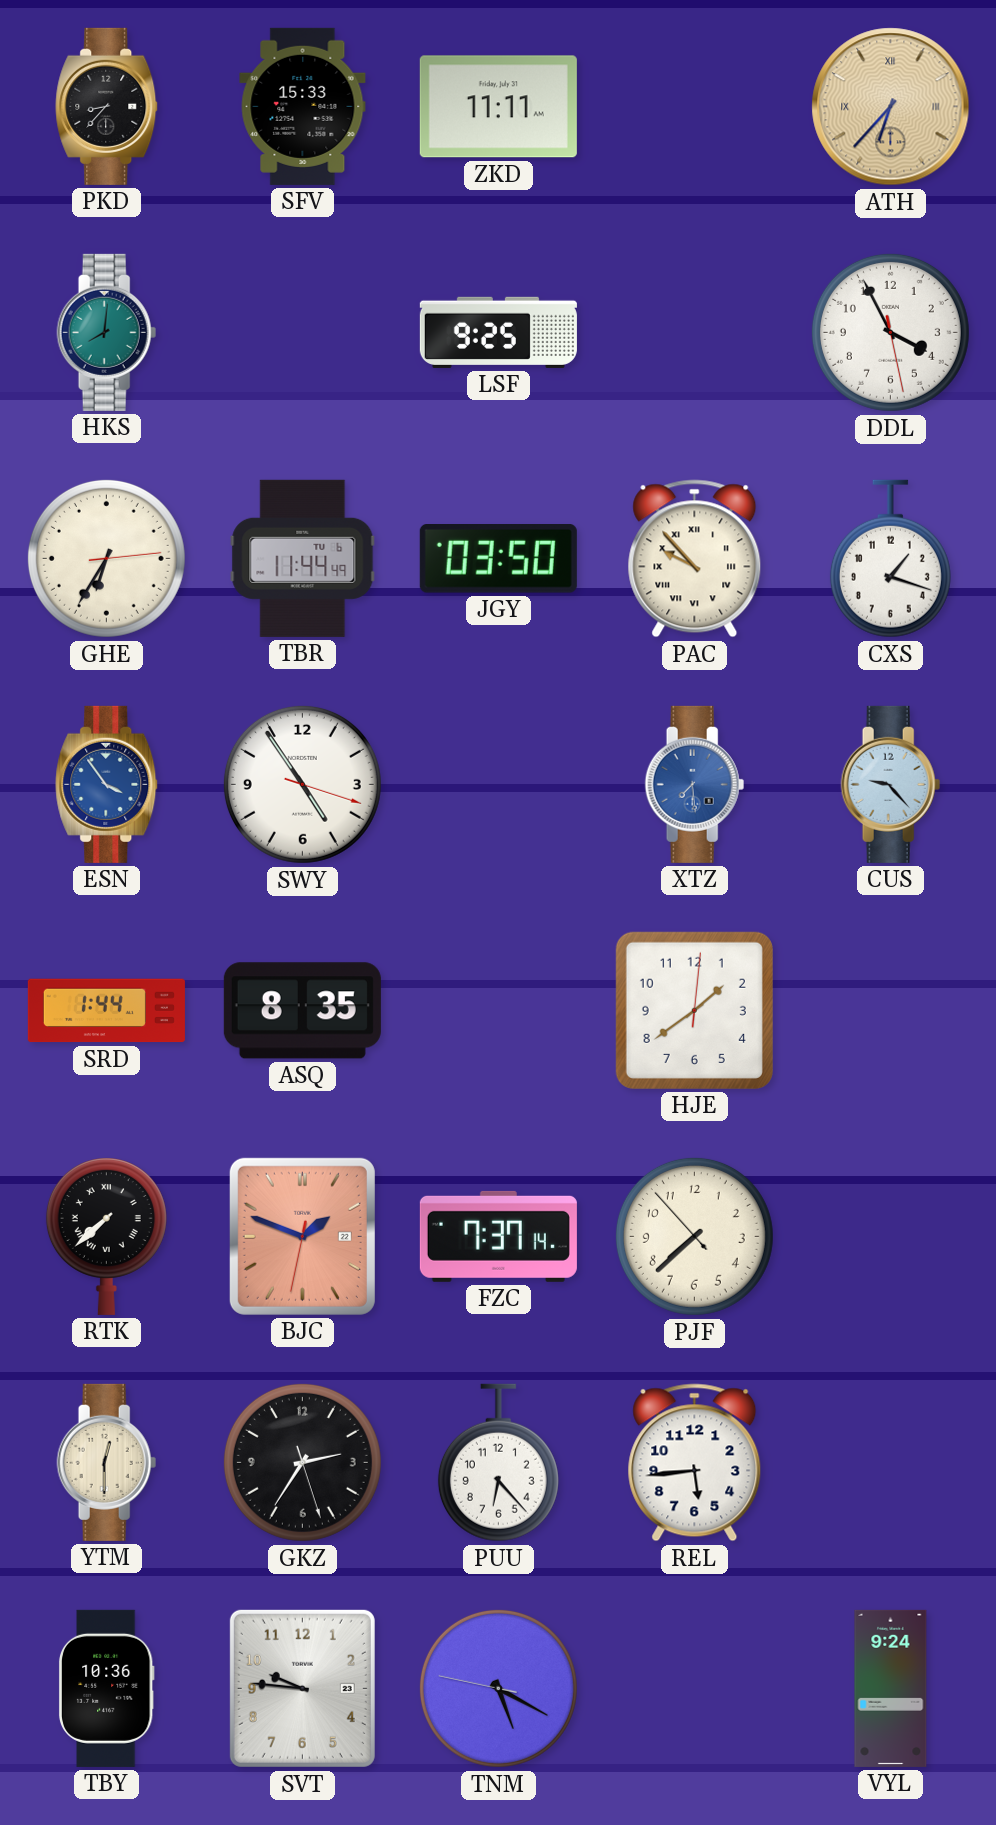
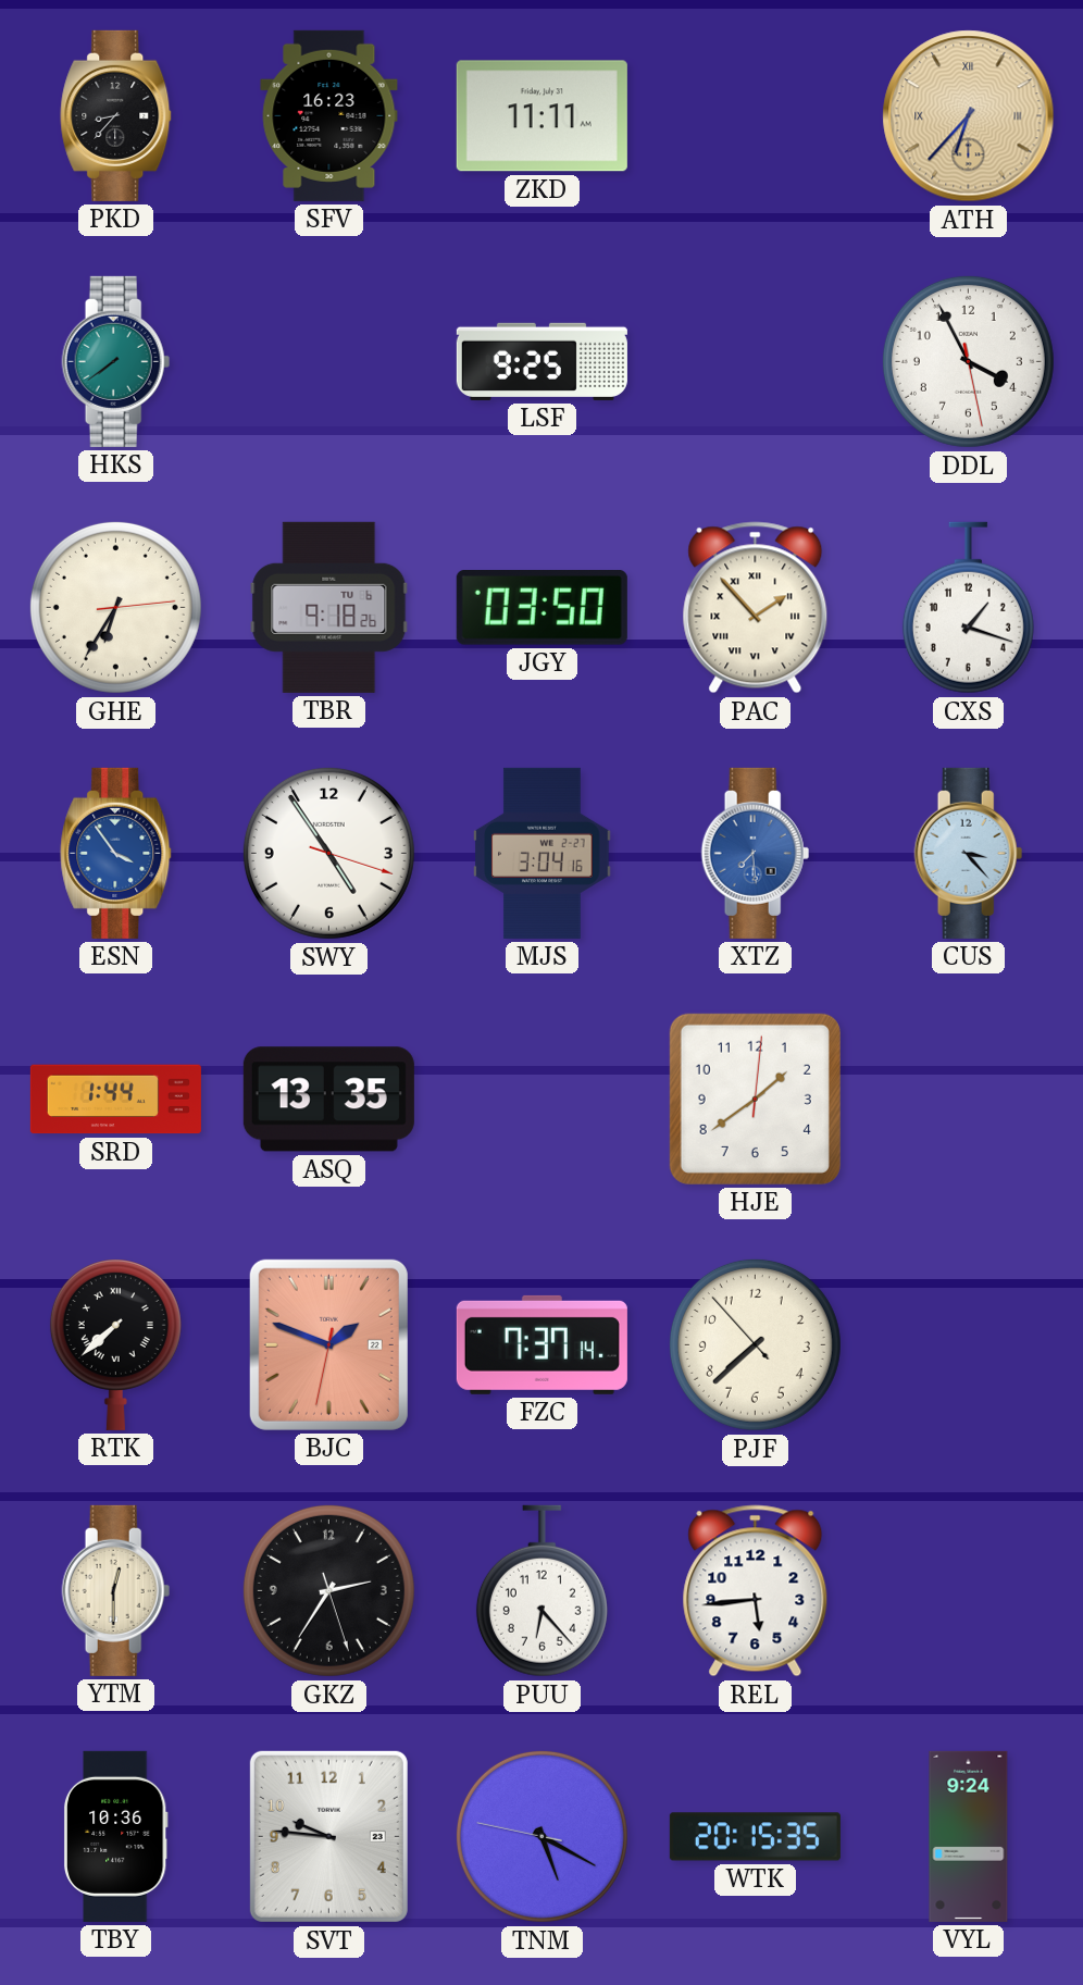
SFV: 15:33 -> 16:23
HKS: 8:01 -> 7:39
TBR: 11:44 -> 9:18
PAC: 9:53 -> 1:53
MJS: none -> 3:04
CUS: 9:23 -> 3:23
ASQ: 8:35 -> 13:35
WTK: none -> 20:15
